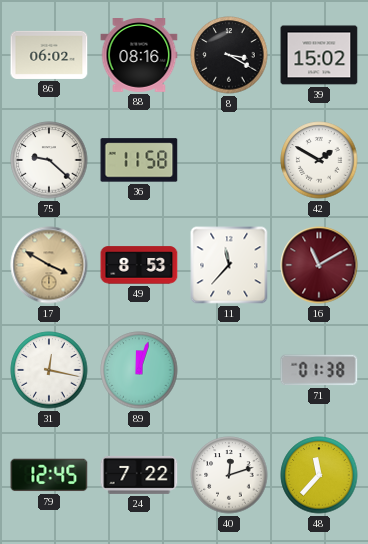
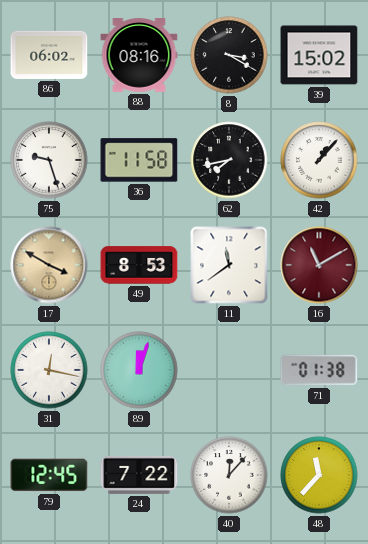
75: 9:22 -> 9:27
62: none -> 7:43
42: 1:50 -> 1:07
11: 11:37 -> 11:39
40: 12:12 -> 12:07
